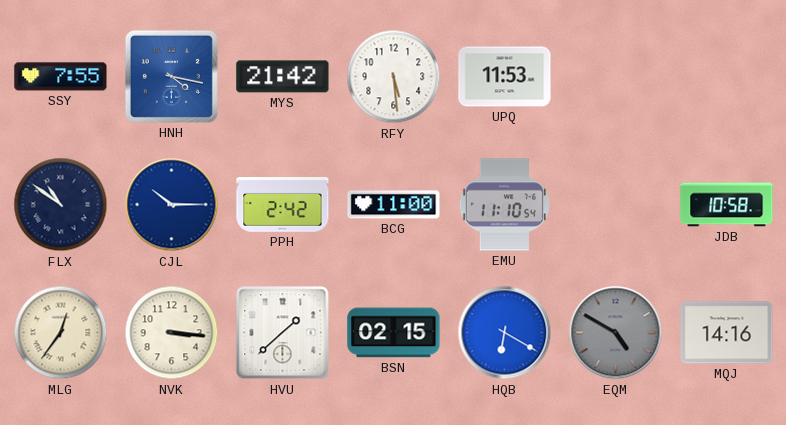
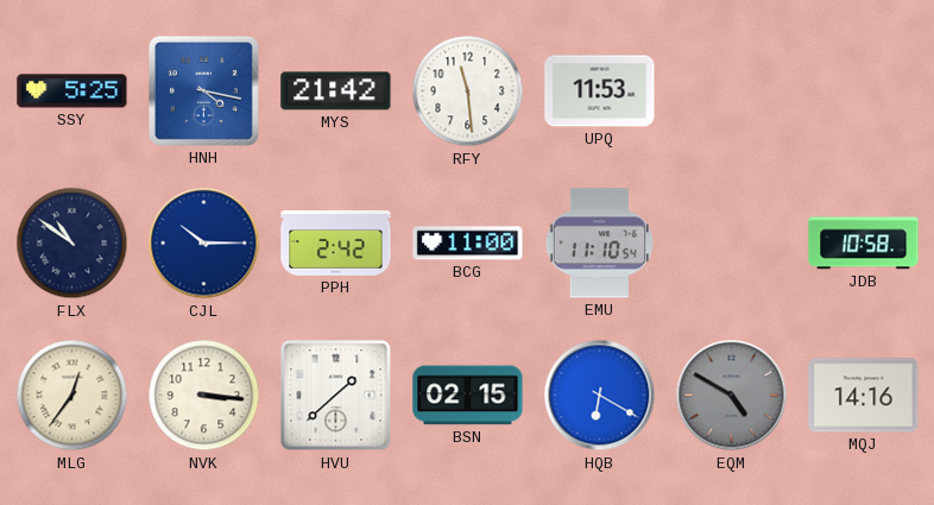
SSY: 7:55 -> 5:25
RFY: 5:29 -> 11:29
